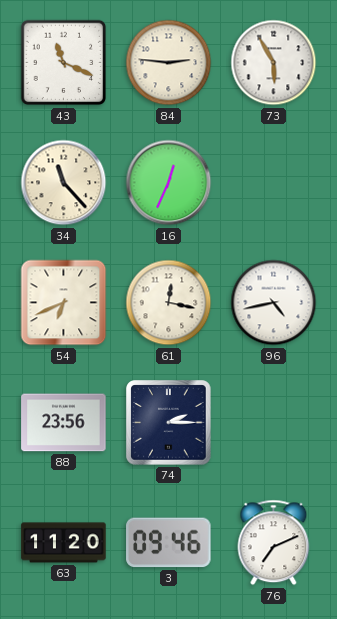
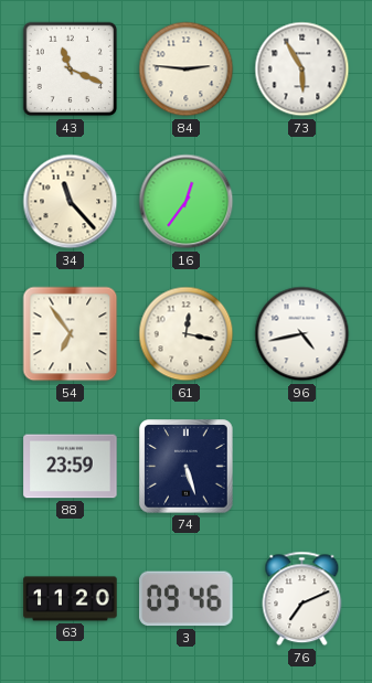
16: 12:34 -> 12:36
54: 6:41 -> 6:54
88: 23:56 -> 23:59
74: 2:15 -> 5:27
